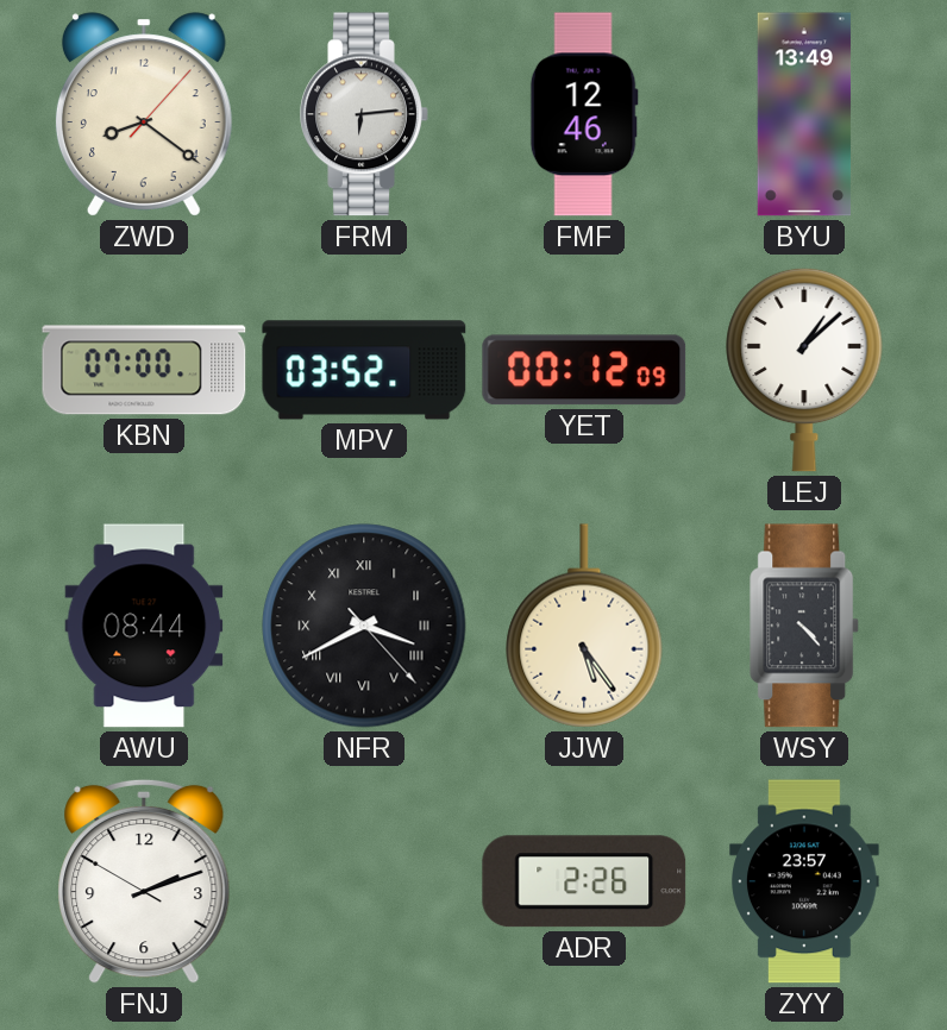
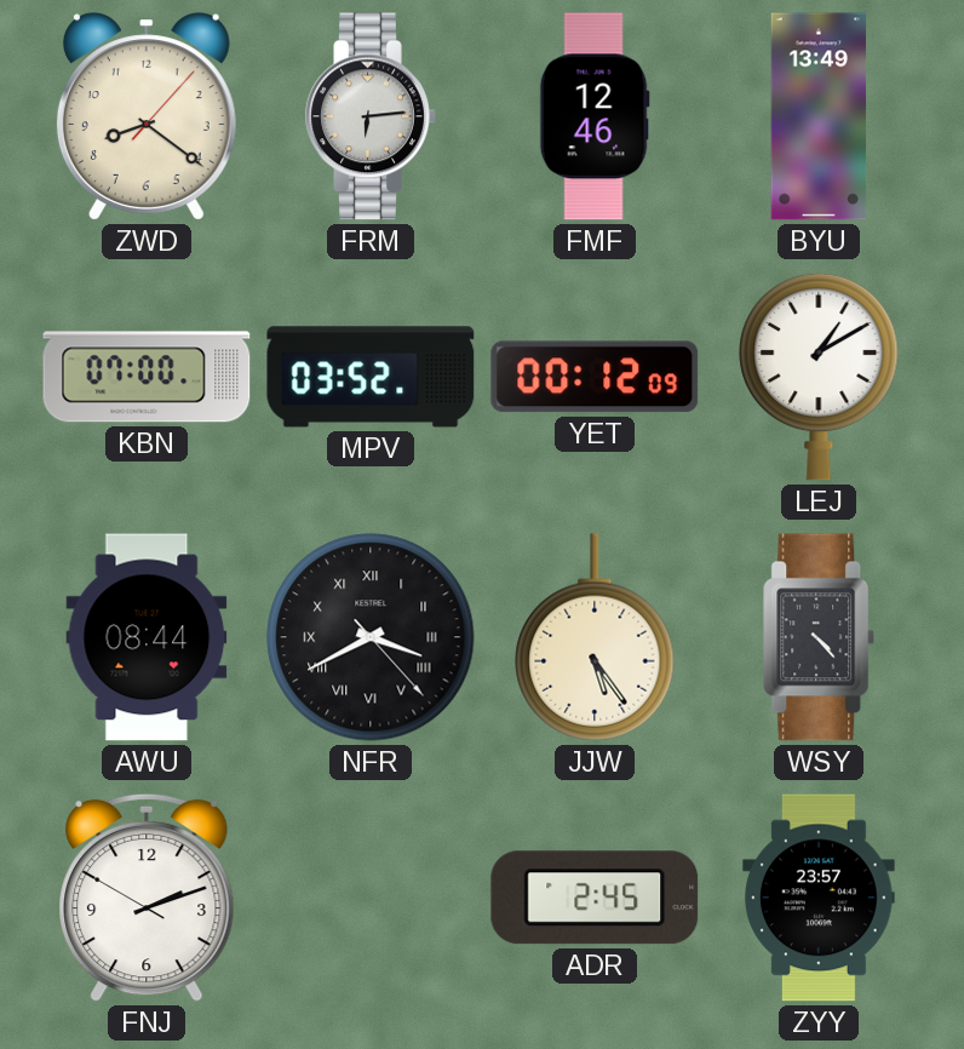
LEJ: 1:08 -> 1:10
ADR: 2:26 -> 2:45
